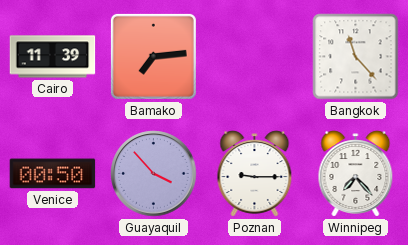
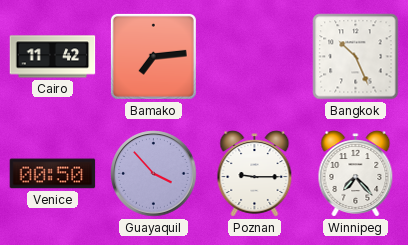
Cairo: 11:39 -> 11:42
Bangkok: 11:23 -> 10:26
